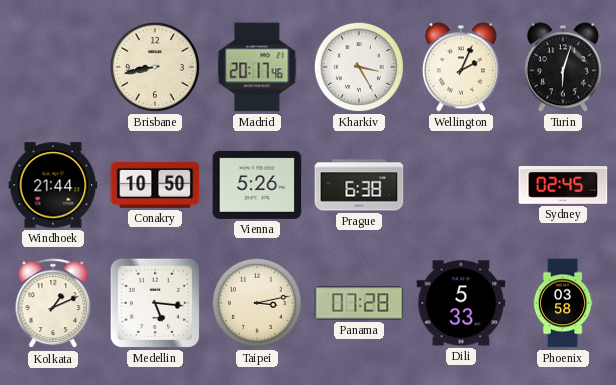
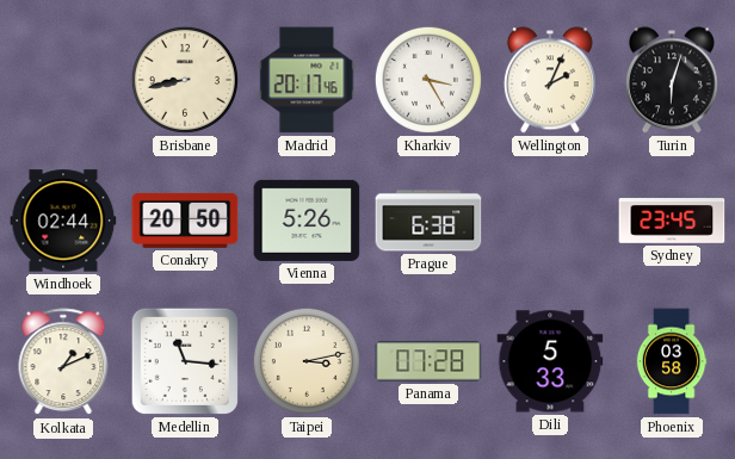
Windhoek: 21:44 -> 02:44
Conakry: 10:50 -> 20:50
Sydney: 02:45 -> 23:45
Medellin: 5:16 -> 11:16
